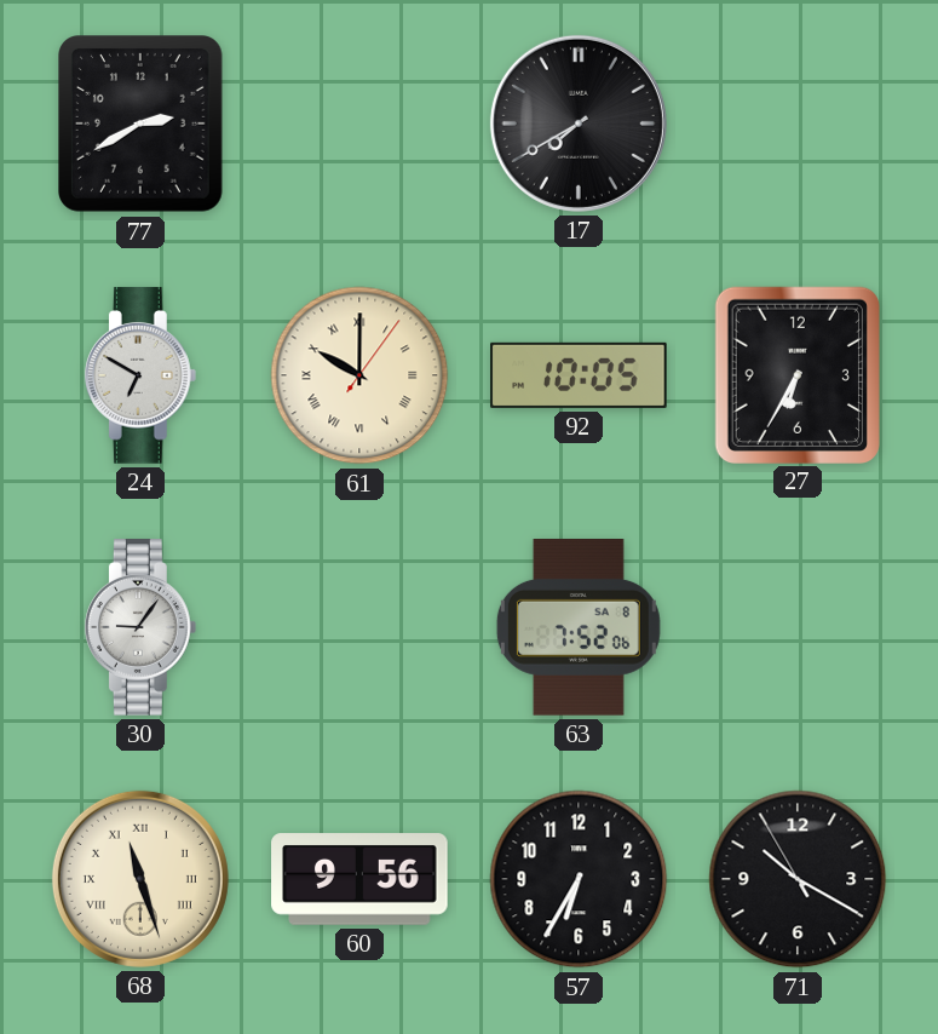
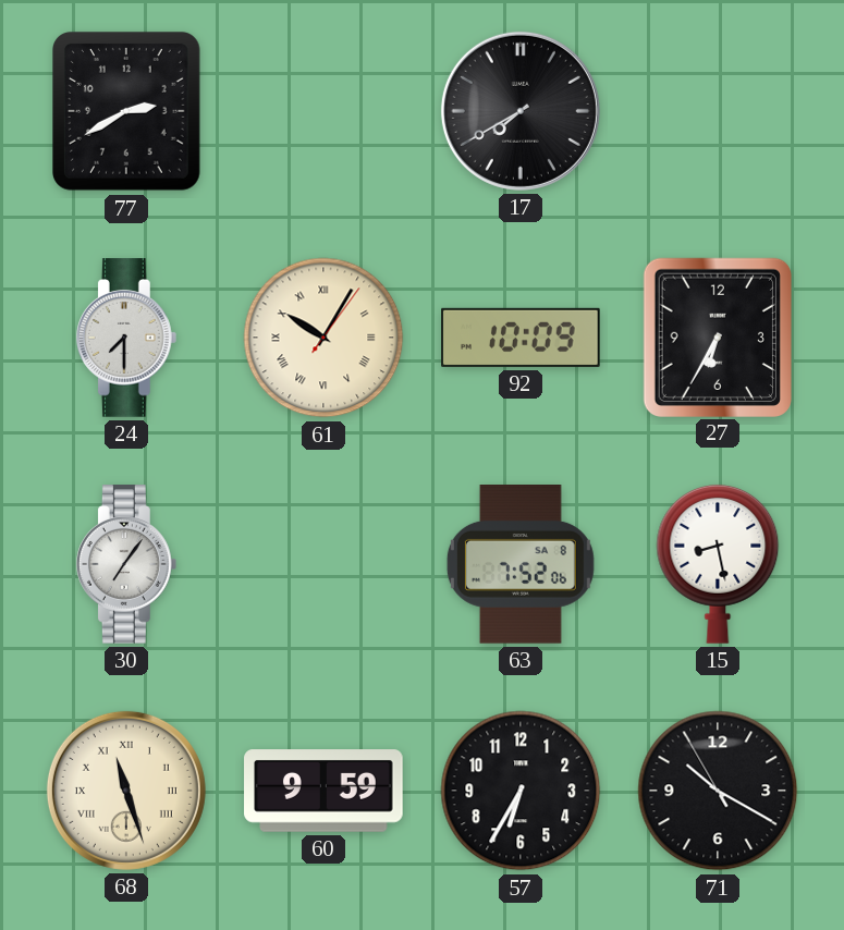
24: 6:50 -> 7:30
61: 10:00 -> 10:05
92: 10:05 -> 10:09
30: 9:06 -> 7:06
15: none -> 8:28
60: 9:56 -> 9:59
